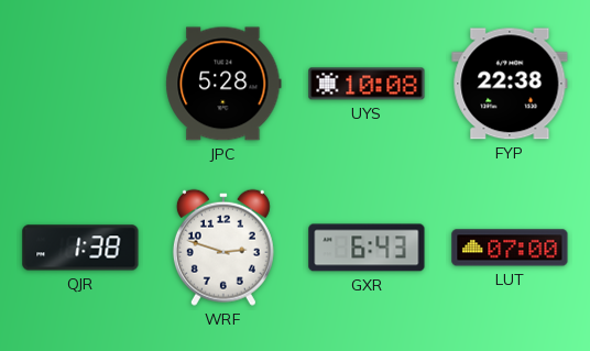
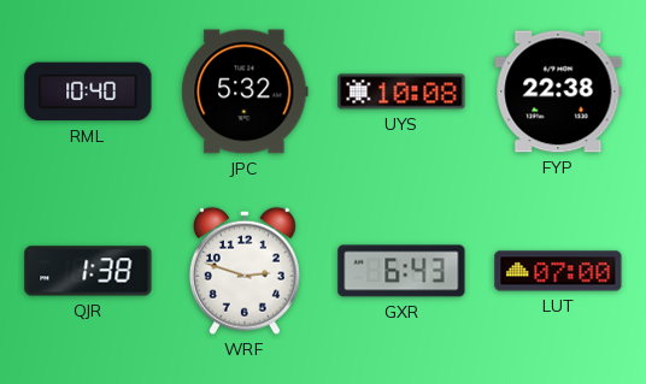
RML: none -> 10:40
JPC: 5:28 -> 5:32
